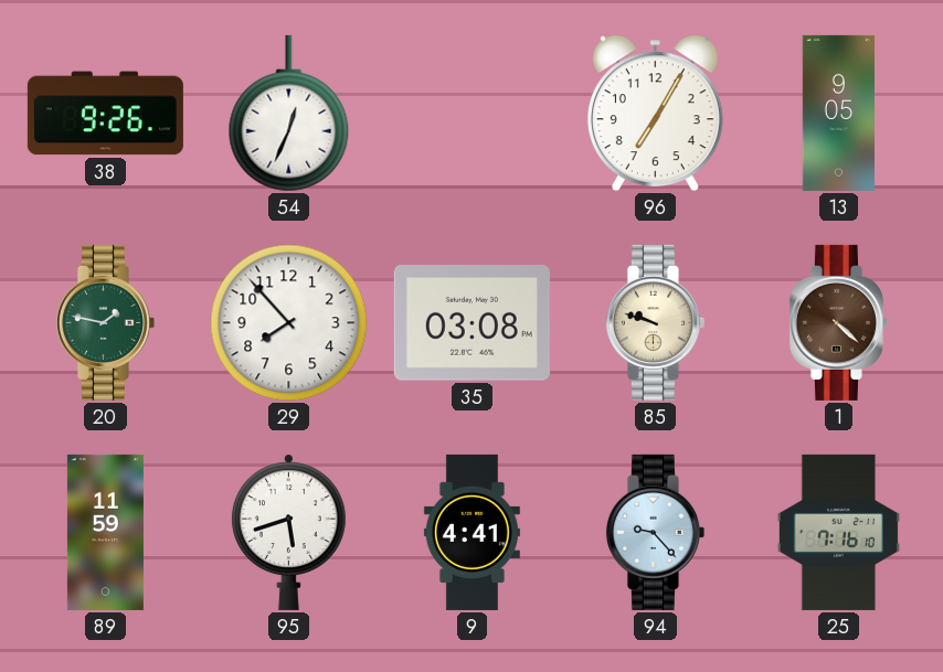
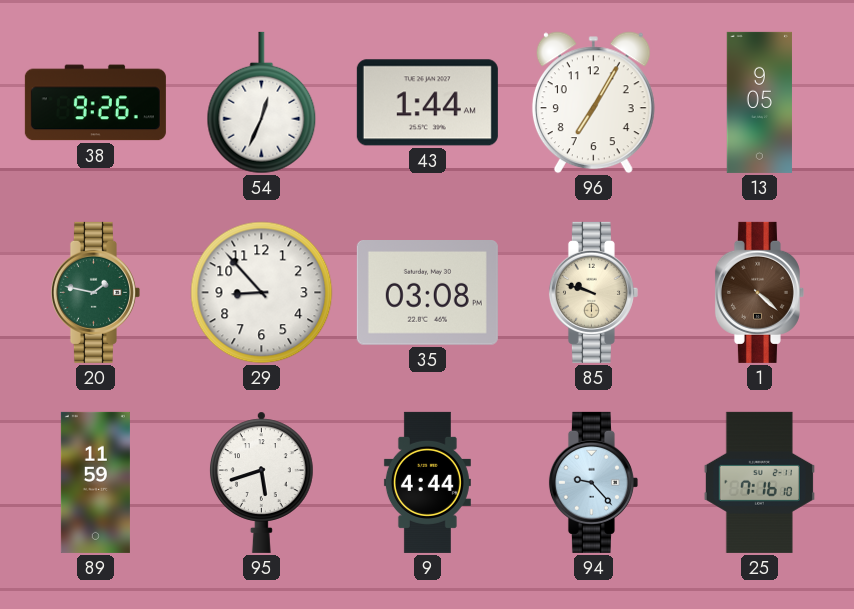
43: none -> 1:44
29: 7:53 -> 8:53
9: 4:41 -> 4:44
